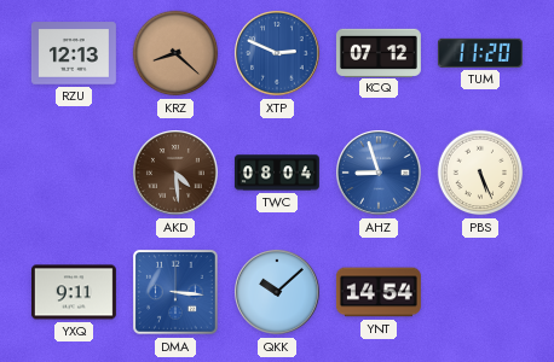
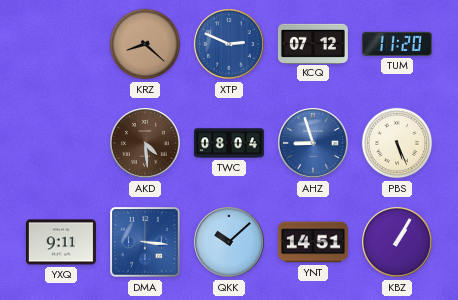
RZU: 12:13 -> none
YNT: 14:54 -> 14:51
KBZ: none -> 1:05
